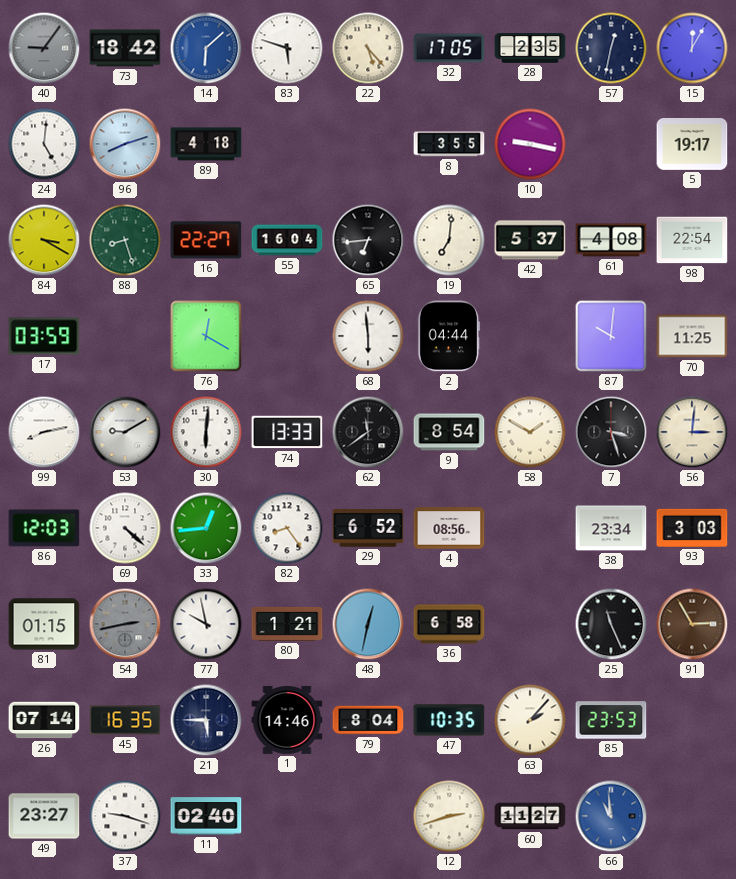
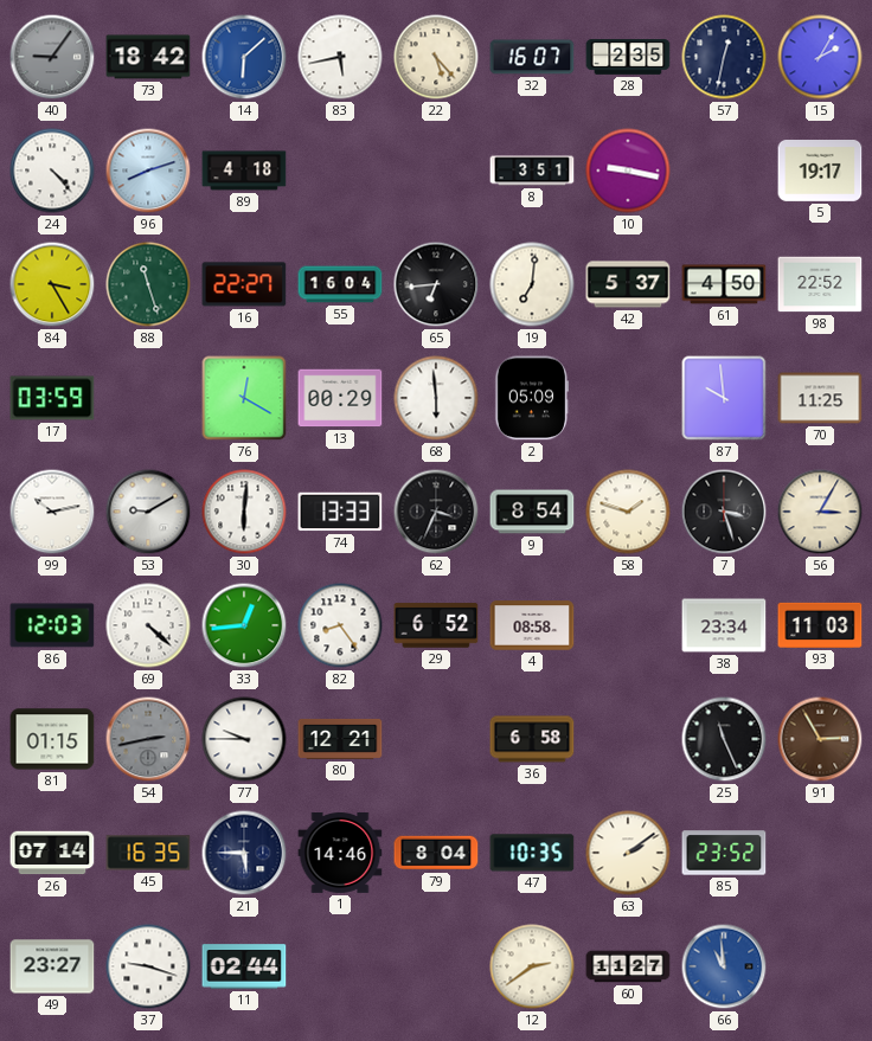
83: 5:48 -> 5:43
32: 17:05 -> 16:07
15: 12:05 -> 2:05
24: 5:01 -> 4:23
8: 3:55 -> 3:51
84: 3:20 -> 3:25
88: 8:27 -> 11:27
61: 4:08 -> 4:50
98: 22:54 -> 22:52
13: none -> 00:29
2: 04:44 -> 05:09
87: 10:01 -> 9:59
99: 8:13 -> 10:13
62: 11:39 -> 3:34
58: 1:50 -> 1:48
56: 3:01 -> 3:05
4: 08:56 -> 08:58
93: 3:03 -> 11:03
77: 9:58 -> 9:45
80: 1:21 -> 12:21
48: 12:32 -> none
63: 2:07 -> 2:09
85: 23:53 -> 23:52
11: 02:40 -> 02:44
12: 2:42 -> 2:39
